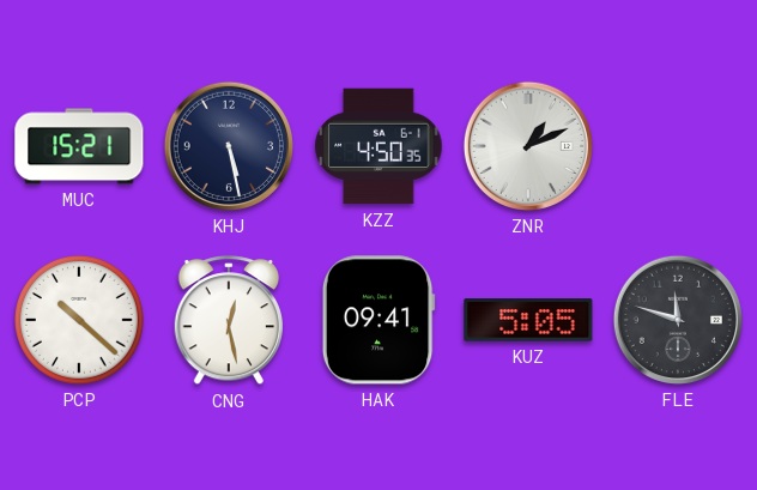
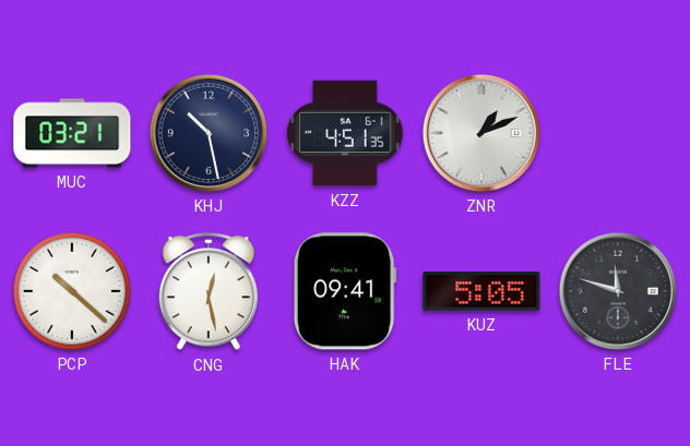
MUC: 15:21 -> 03:21
KHJ: 5:28 -> 10:28
KZZ: 4:50 -> 4:51
